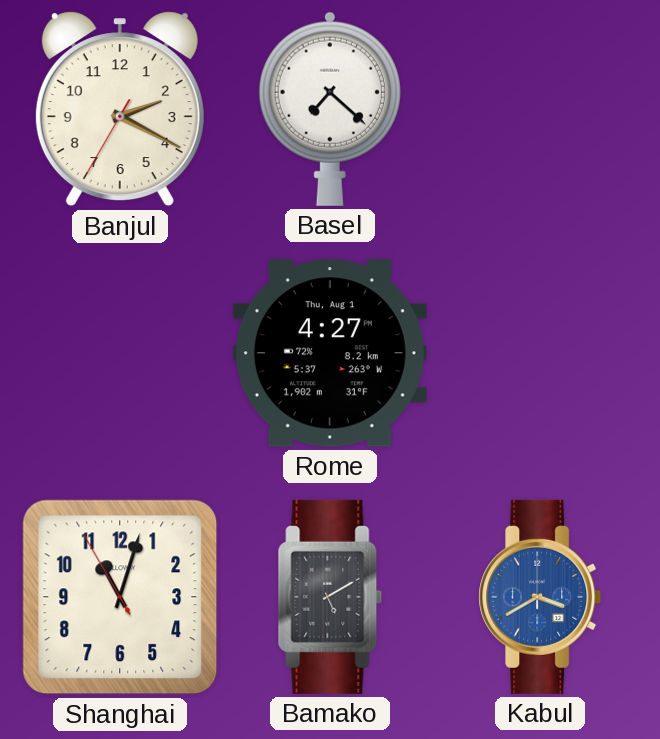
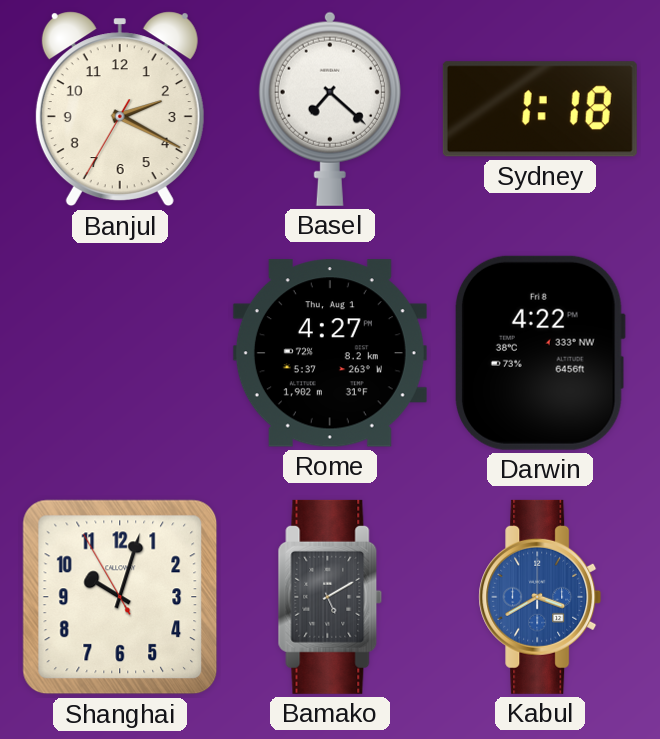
Sydney: none -> 1:18
Darwin: none -> 4:22
Shanghai: 11:02 -> 10:02
